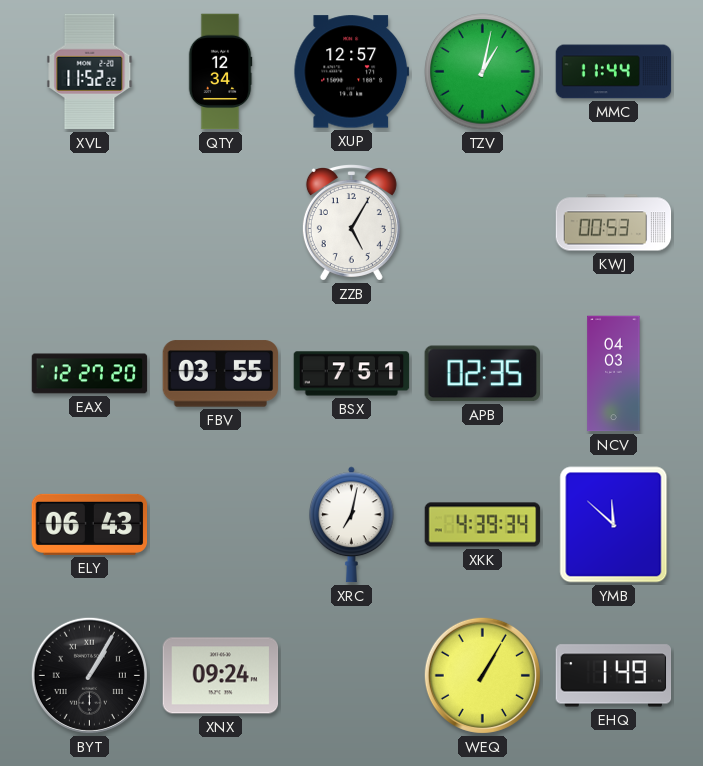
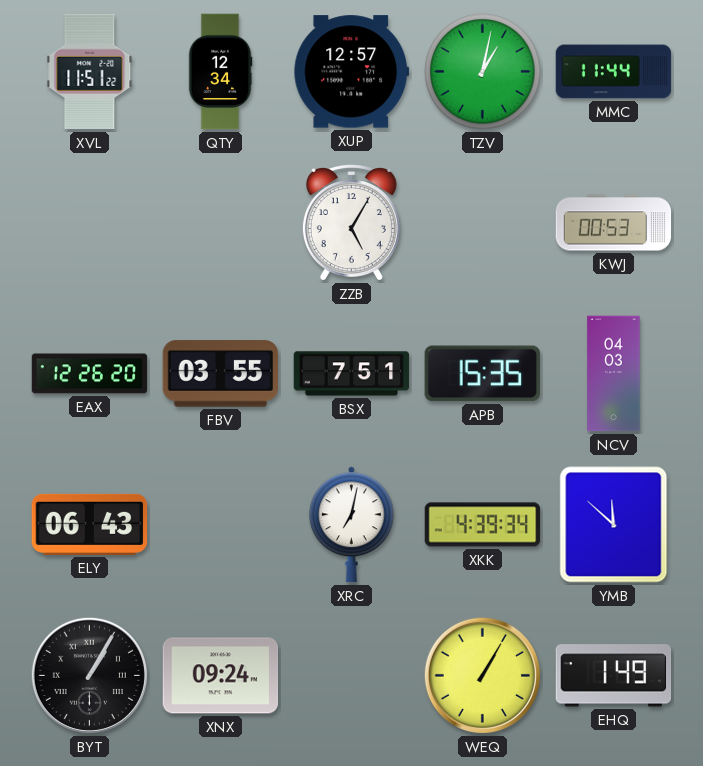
XVL: 11:52 -> 11:51
EAX: 12:27 -> 12:26
APB: 02:35 -> 15:35
